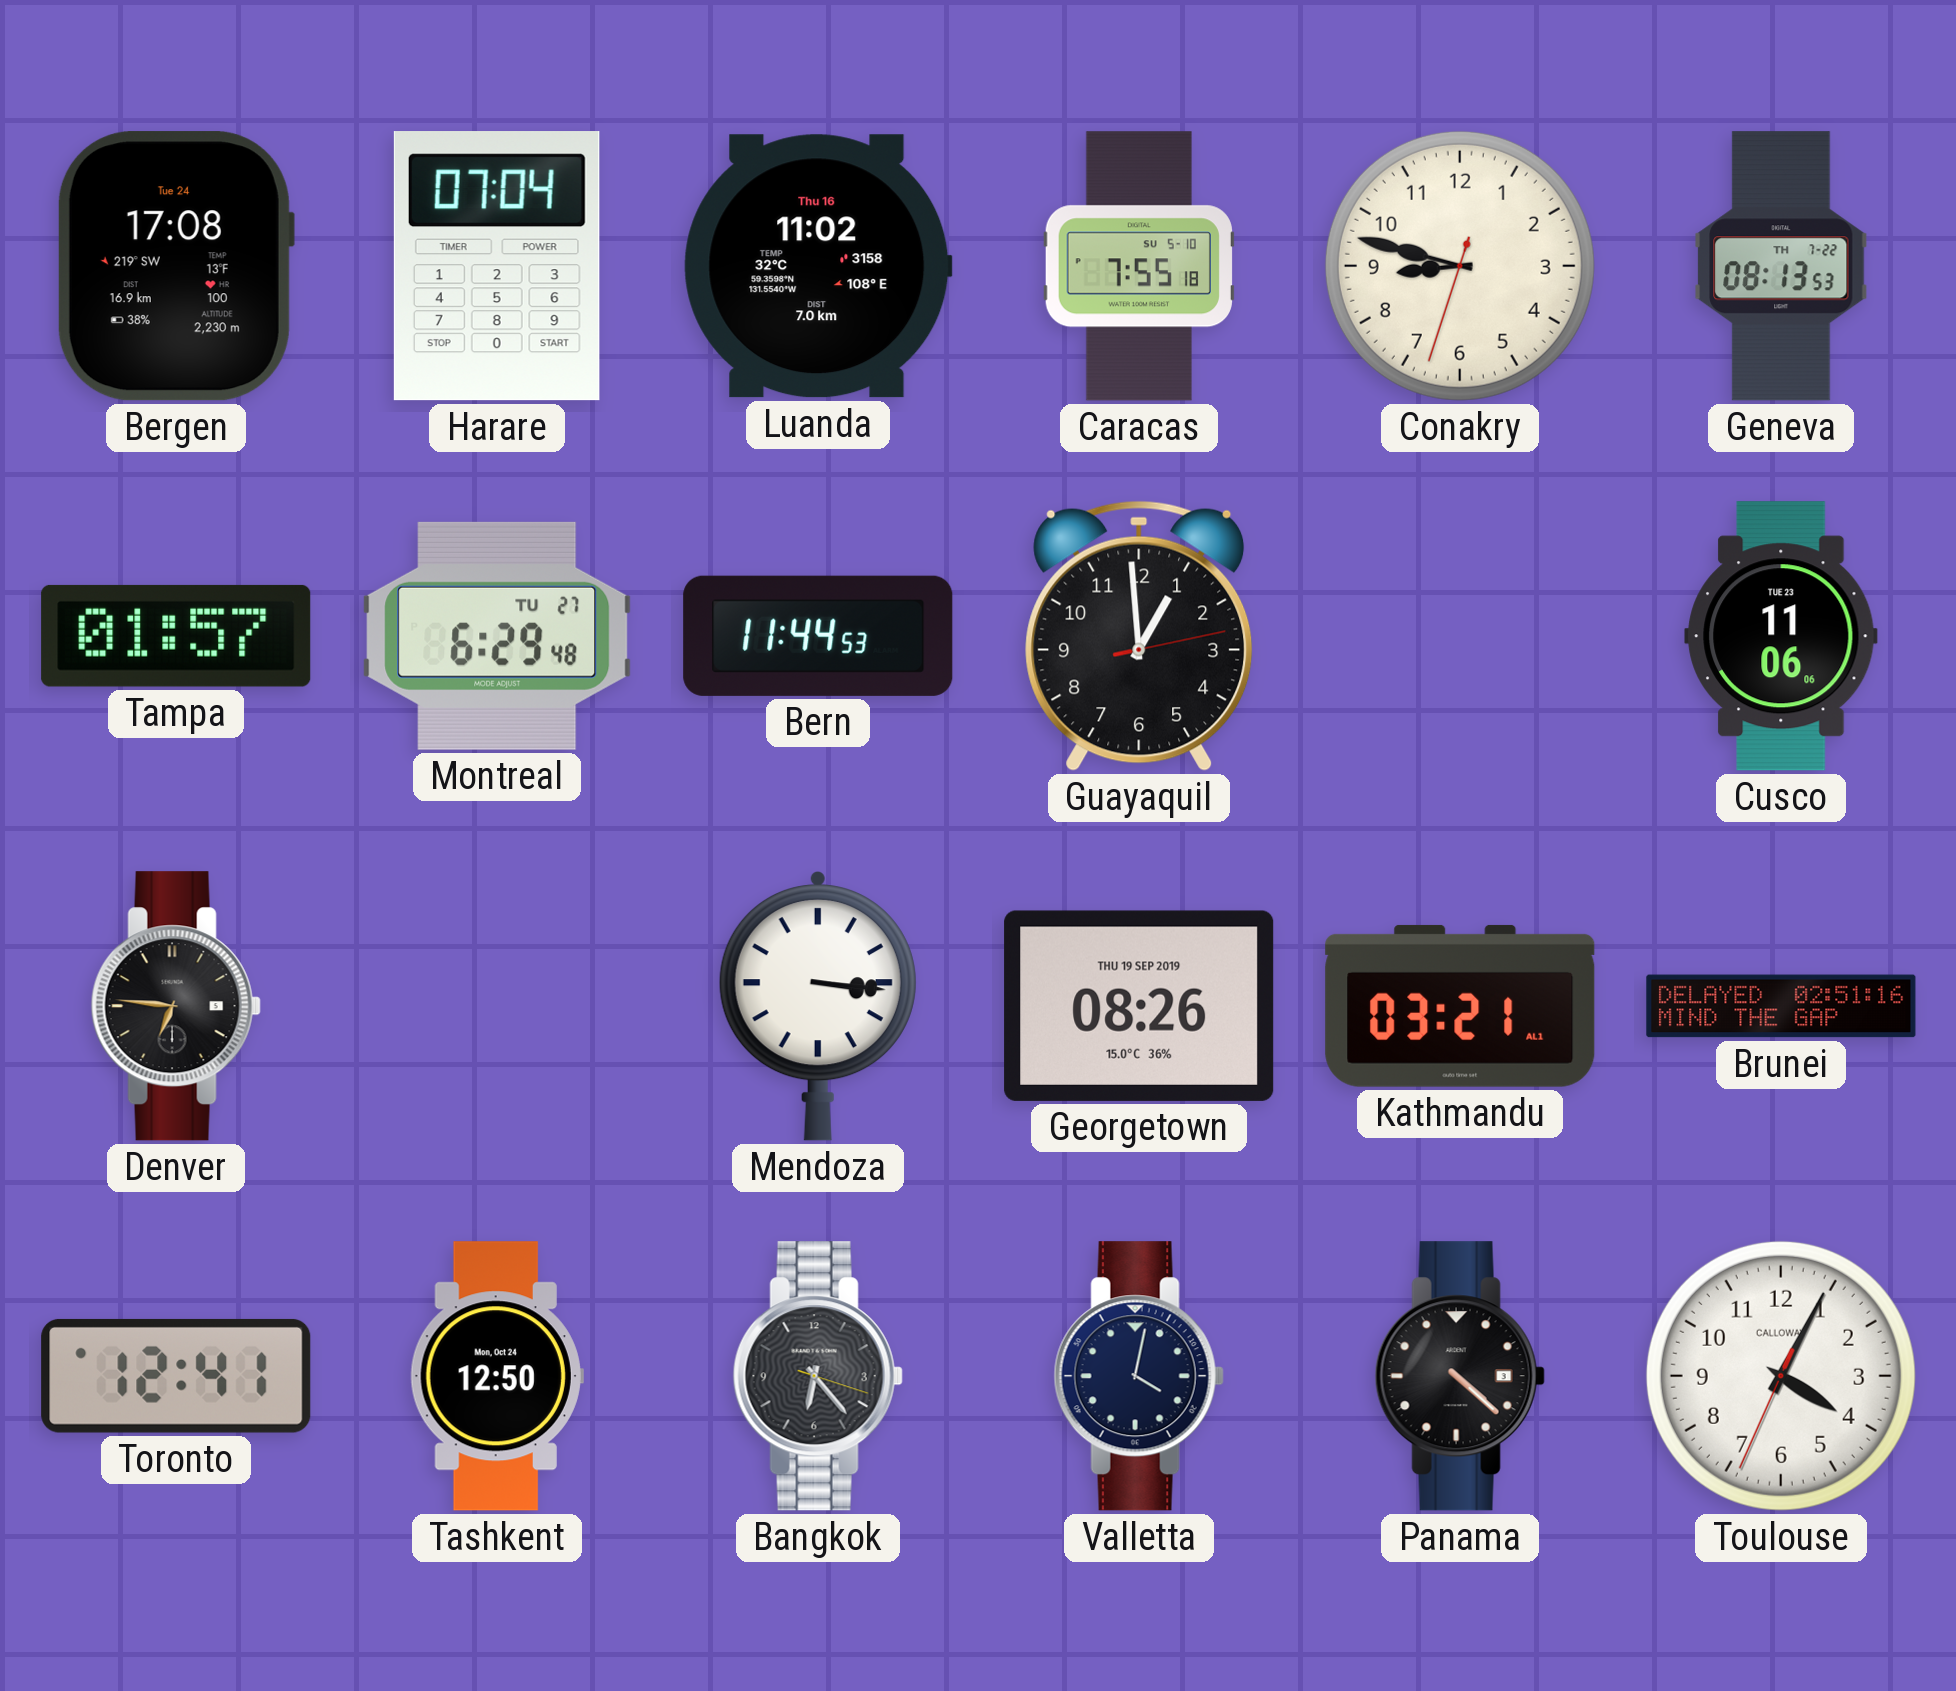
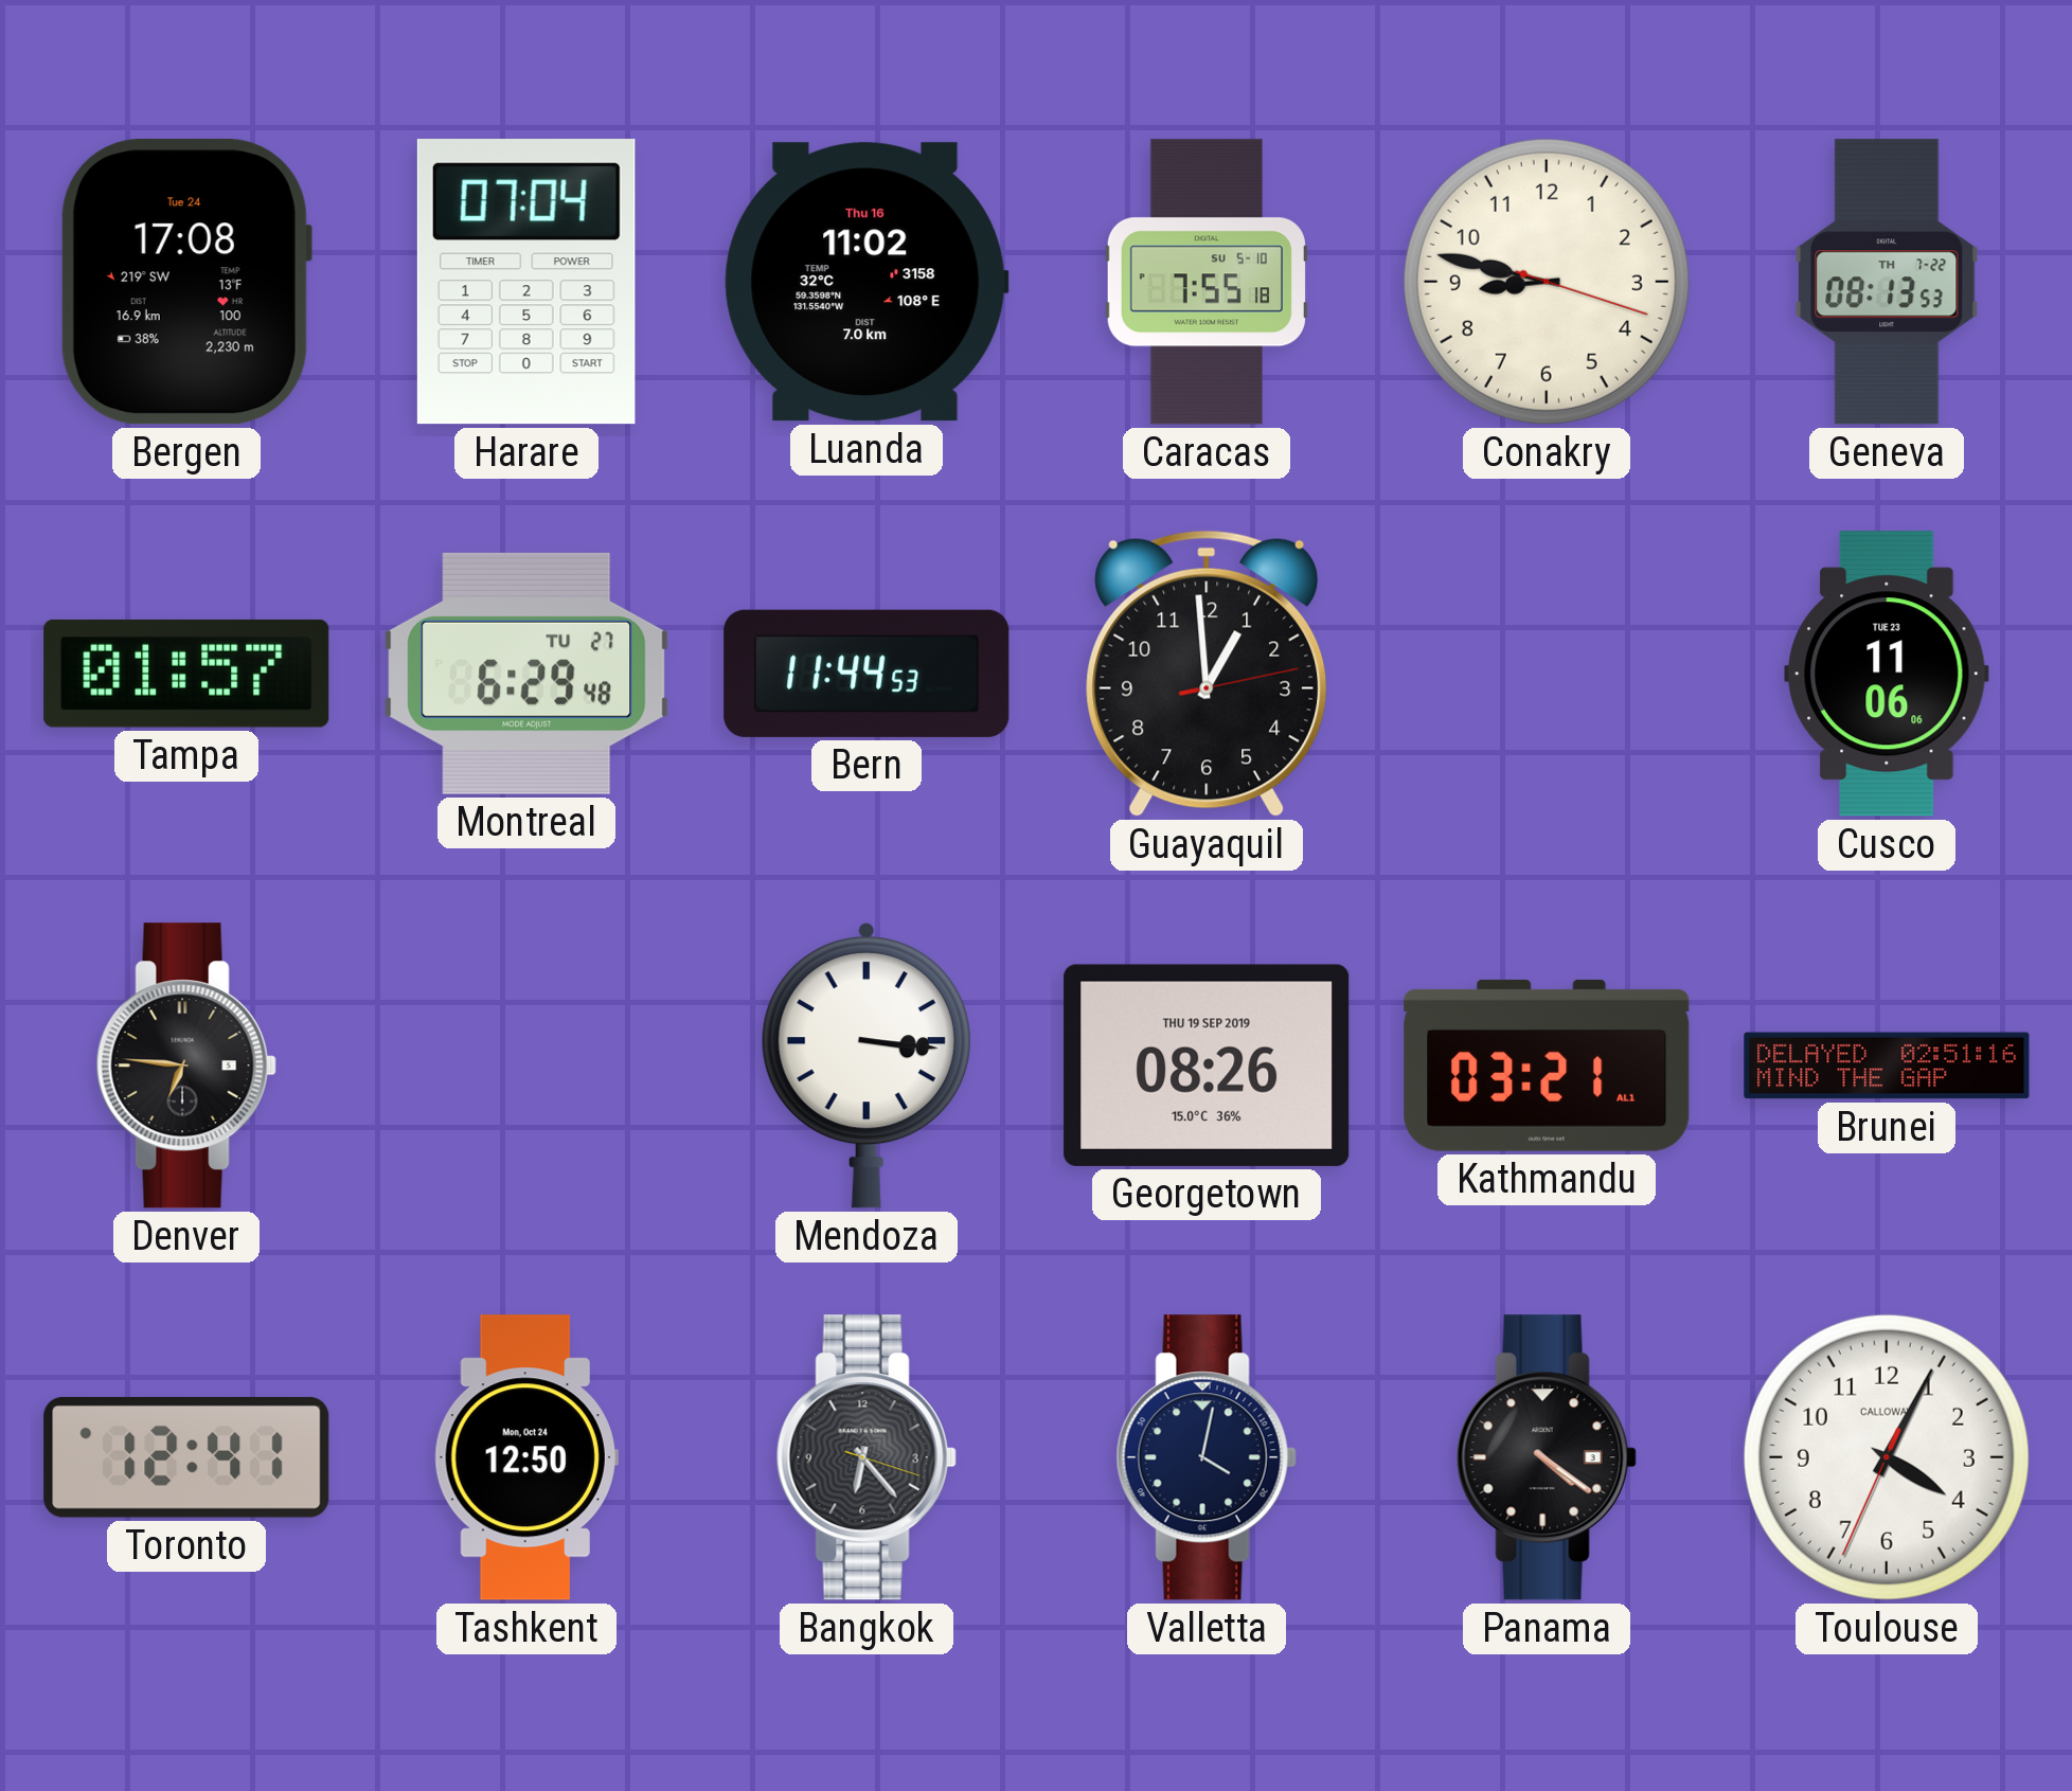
Conakry: 8:47:33 -> 8:47:18
Panama: 4:22 -> 4:21
